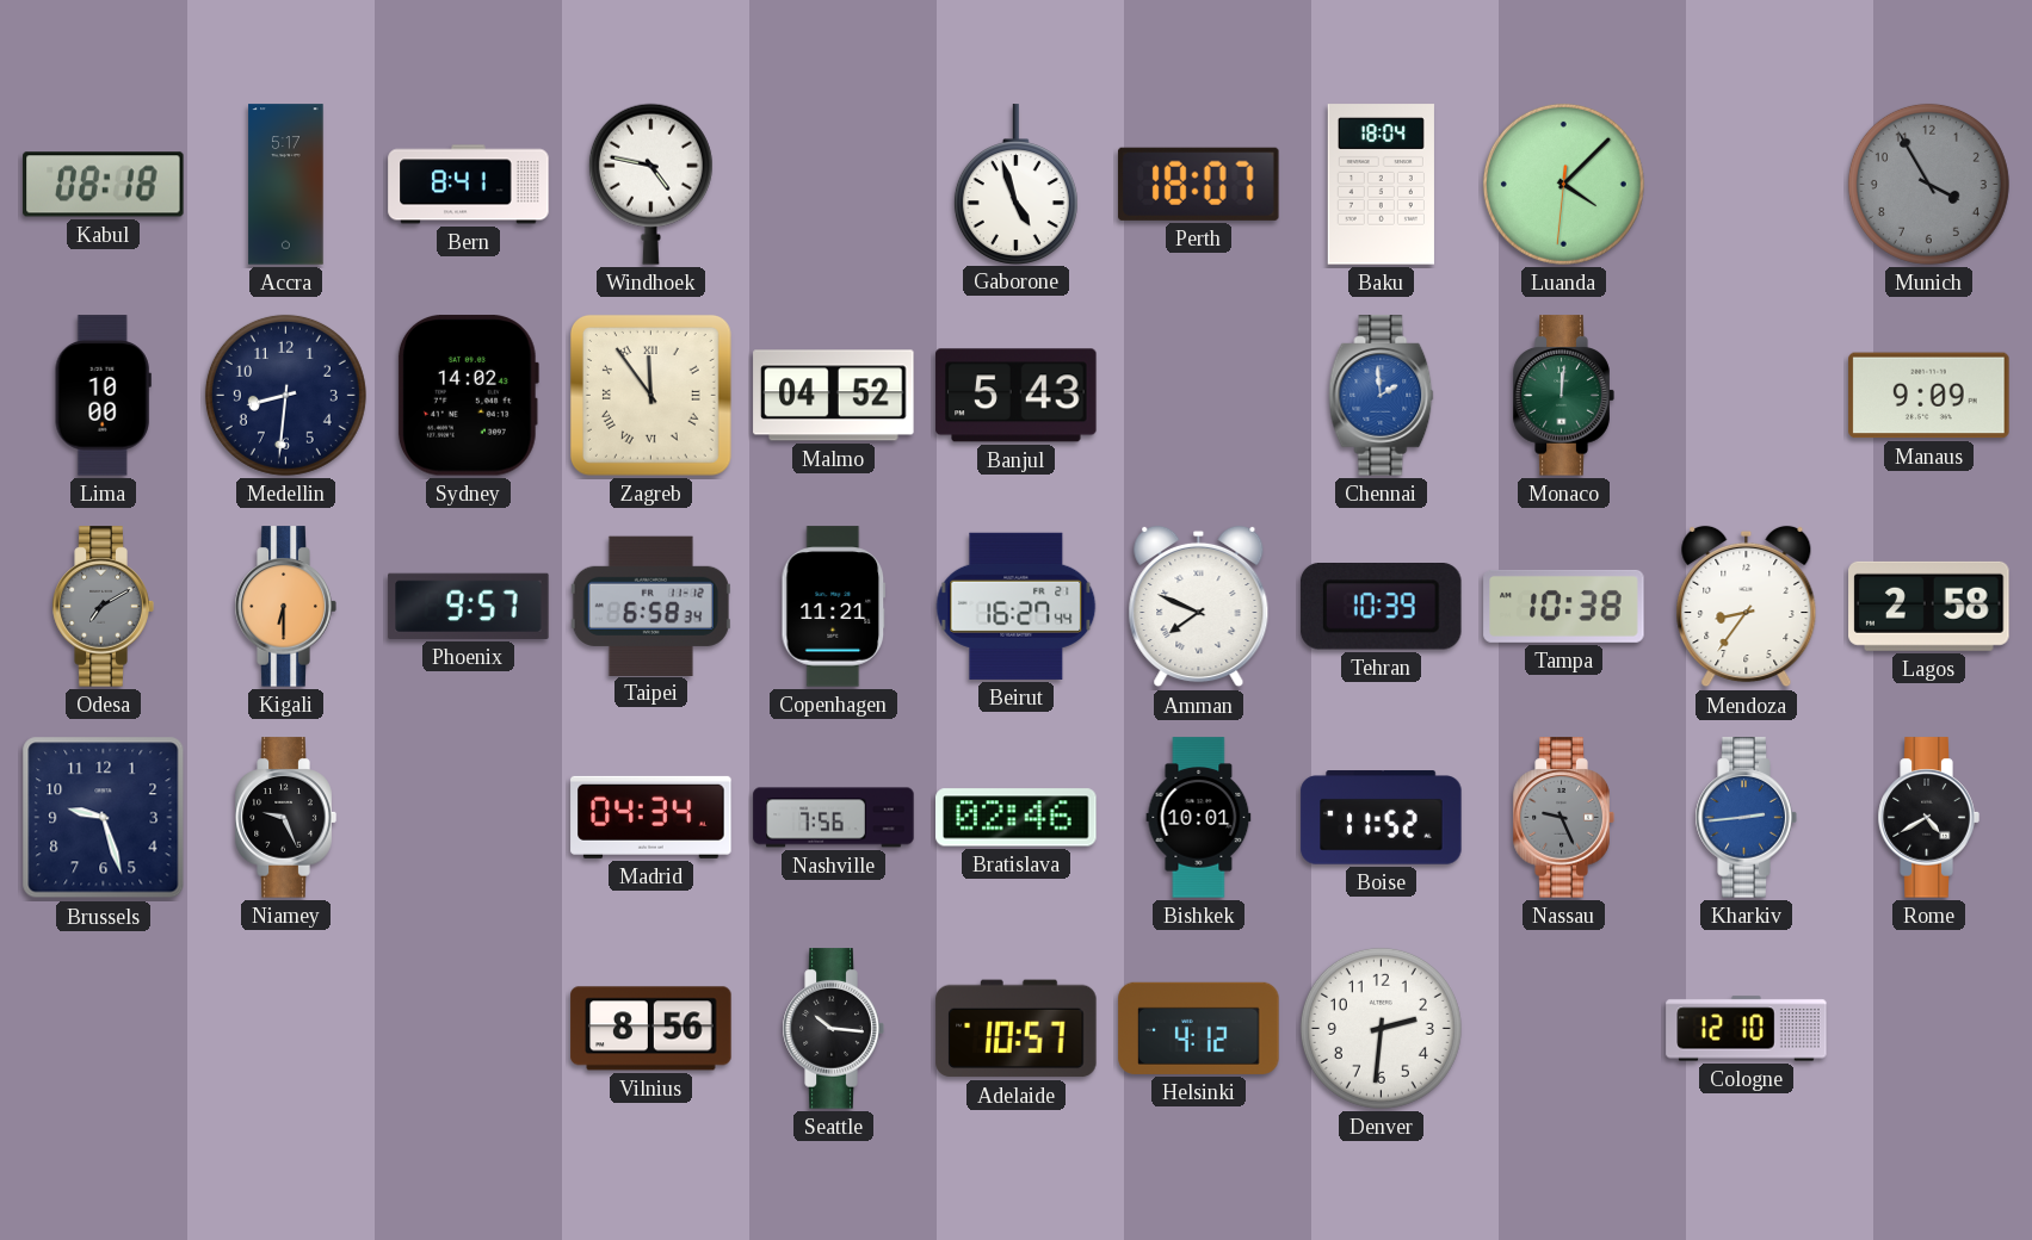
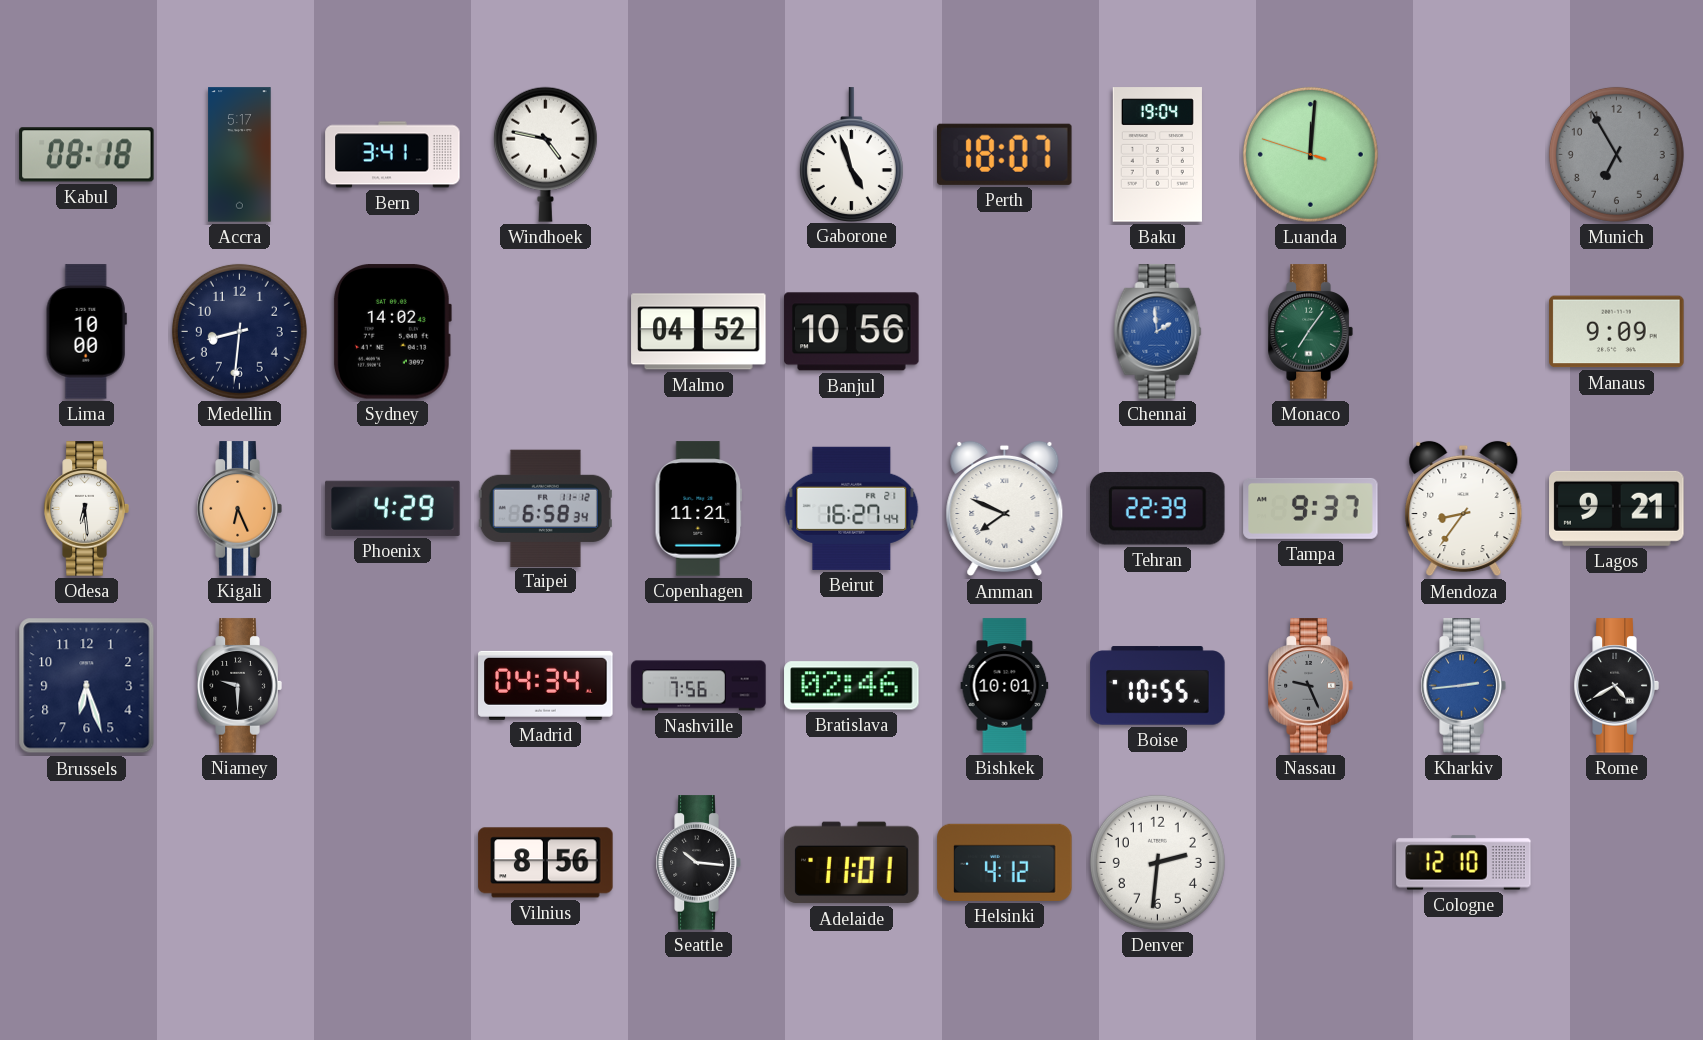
Bern: 8:41 -> 3:41
Baku: 18:04 -> 19:04
Luanda: 4:07 -> 12:00
Munich: 3:55 -> 6:55
Zagreb: 11:54 -> none
Banjul: 5:43 -> 10:56
Monaco: 12:01 -> 7:06
Odesa: 7:10 -> 6:29
Odesa dial: grey -> white
Kigali: 6:30 -> 6:26
Phoenix: 9:57 -> 4:29
Tehran: 10:39 -> 22:39
Tampa: 10:38 -> 9:37
Lagos: 2:58 -> 9:21
Brussels: 9:27 -> 6:27
Niamey: 9:26 -> 9:30
Boise: 11:52 -> 10:55
Adelaide: 10:57 -> 11:01
